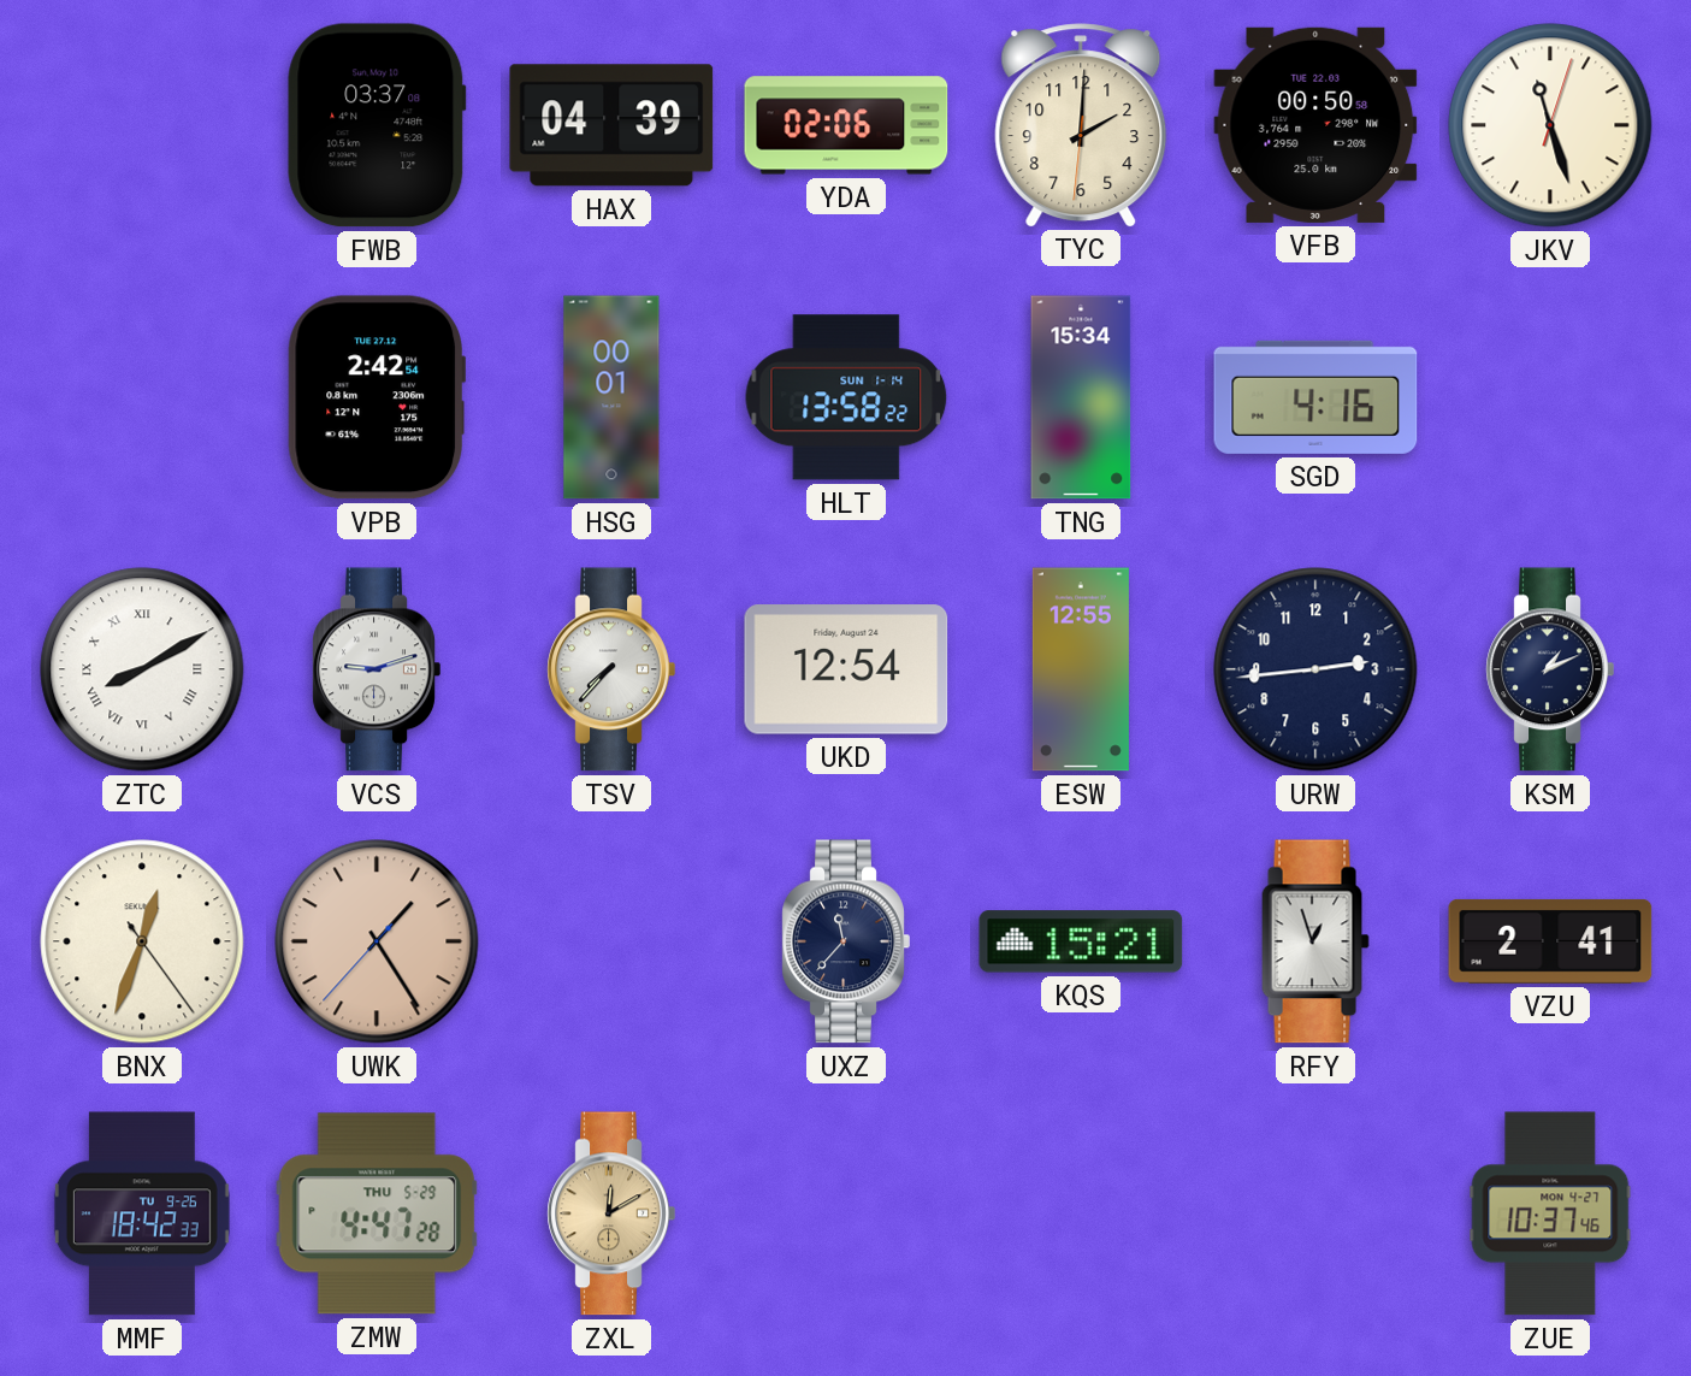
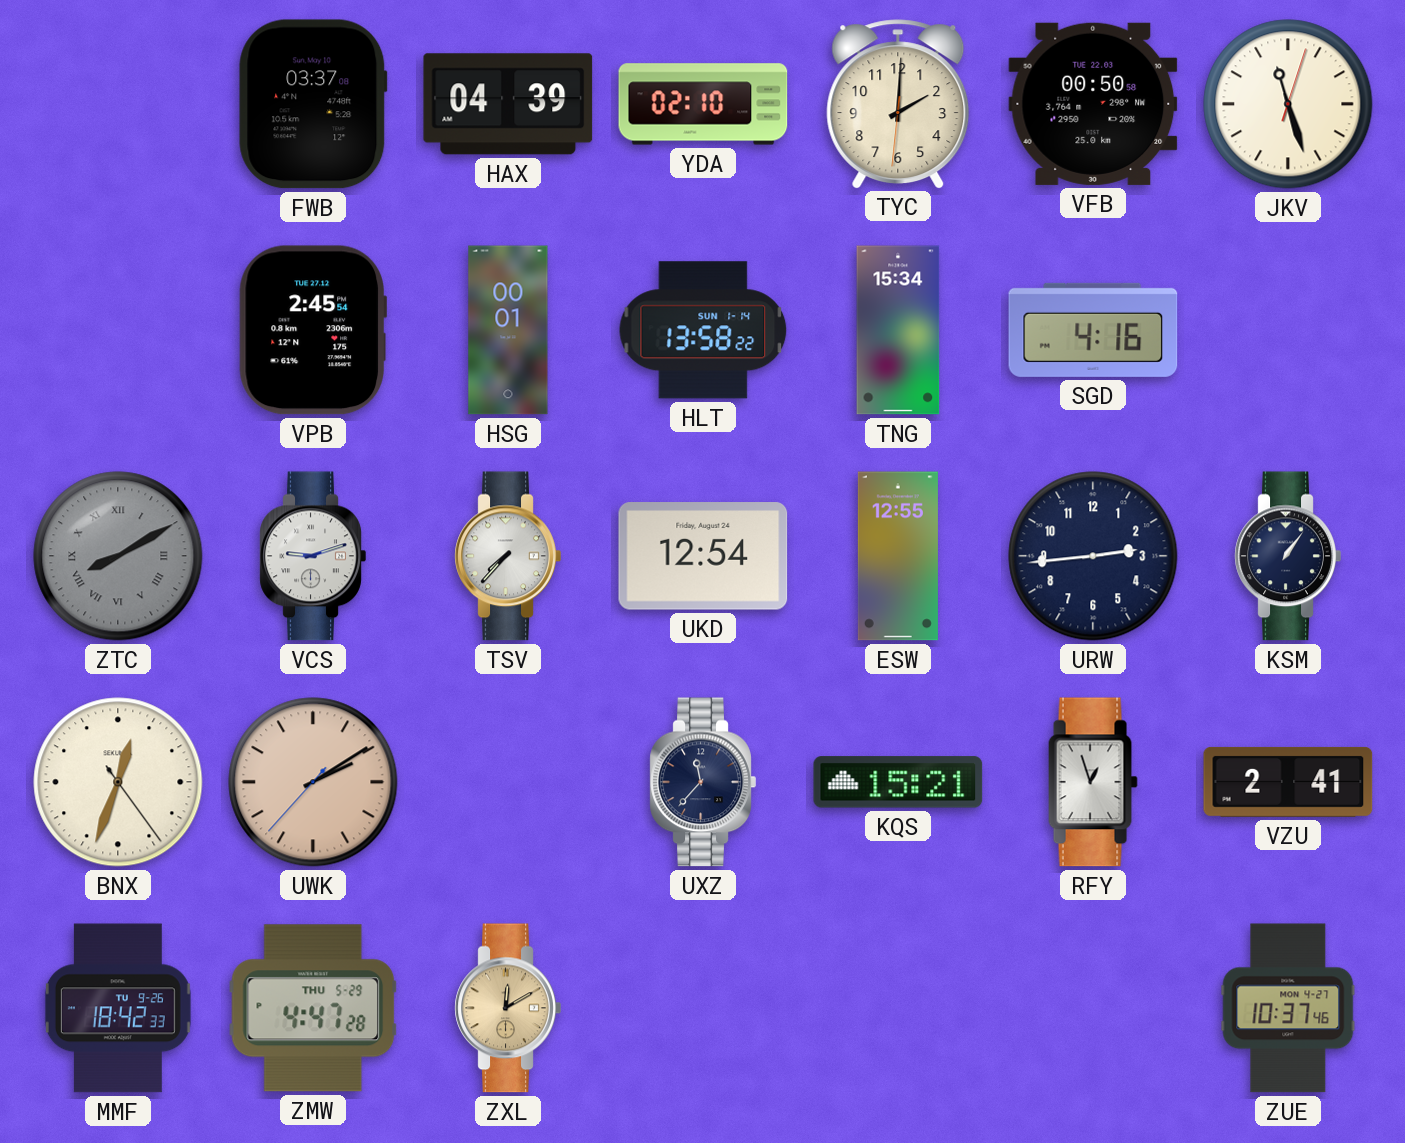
YDA: 02:06 -> 02:10
VPB: 2:42 -> 2:45
ZTC dial: white -> grey
KSM: 1:11 -> 1:06
UWK: 1:24 -> 2:09
